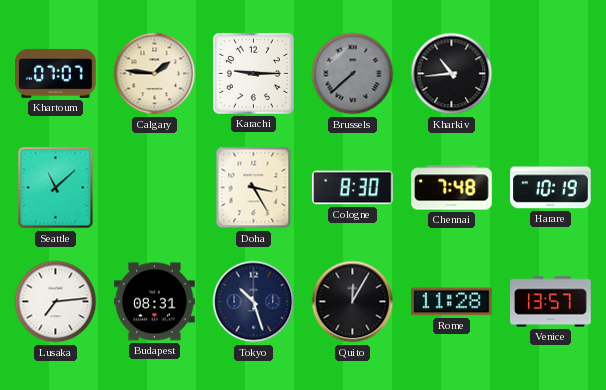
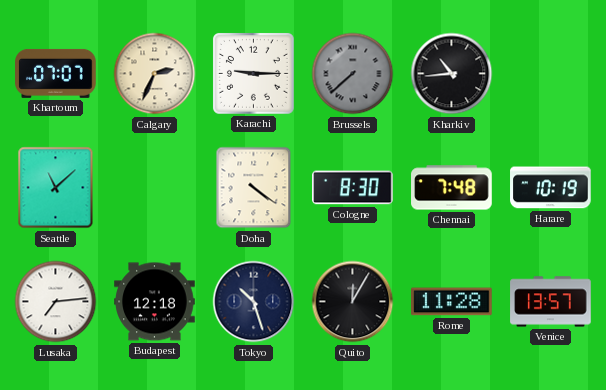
Calgary: 1:46 -> 2:34
Doha: 3:25 -> 4:21
Budapest: 08:31 -> 12:18
